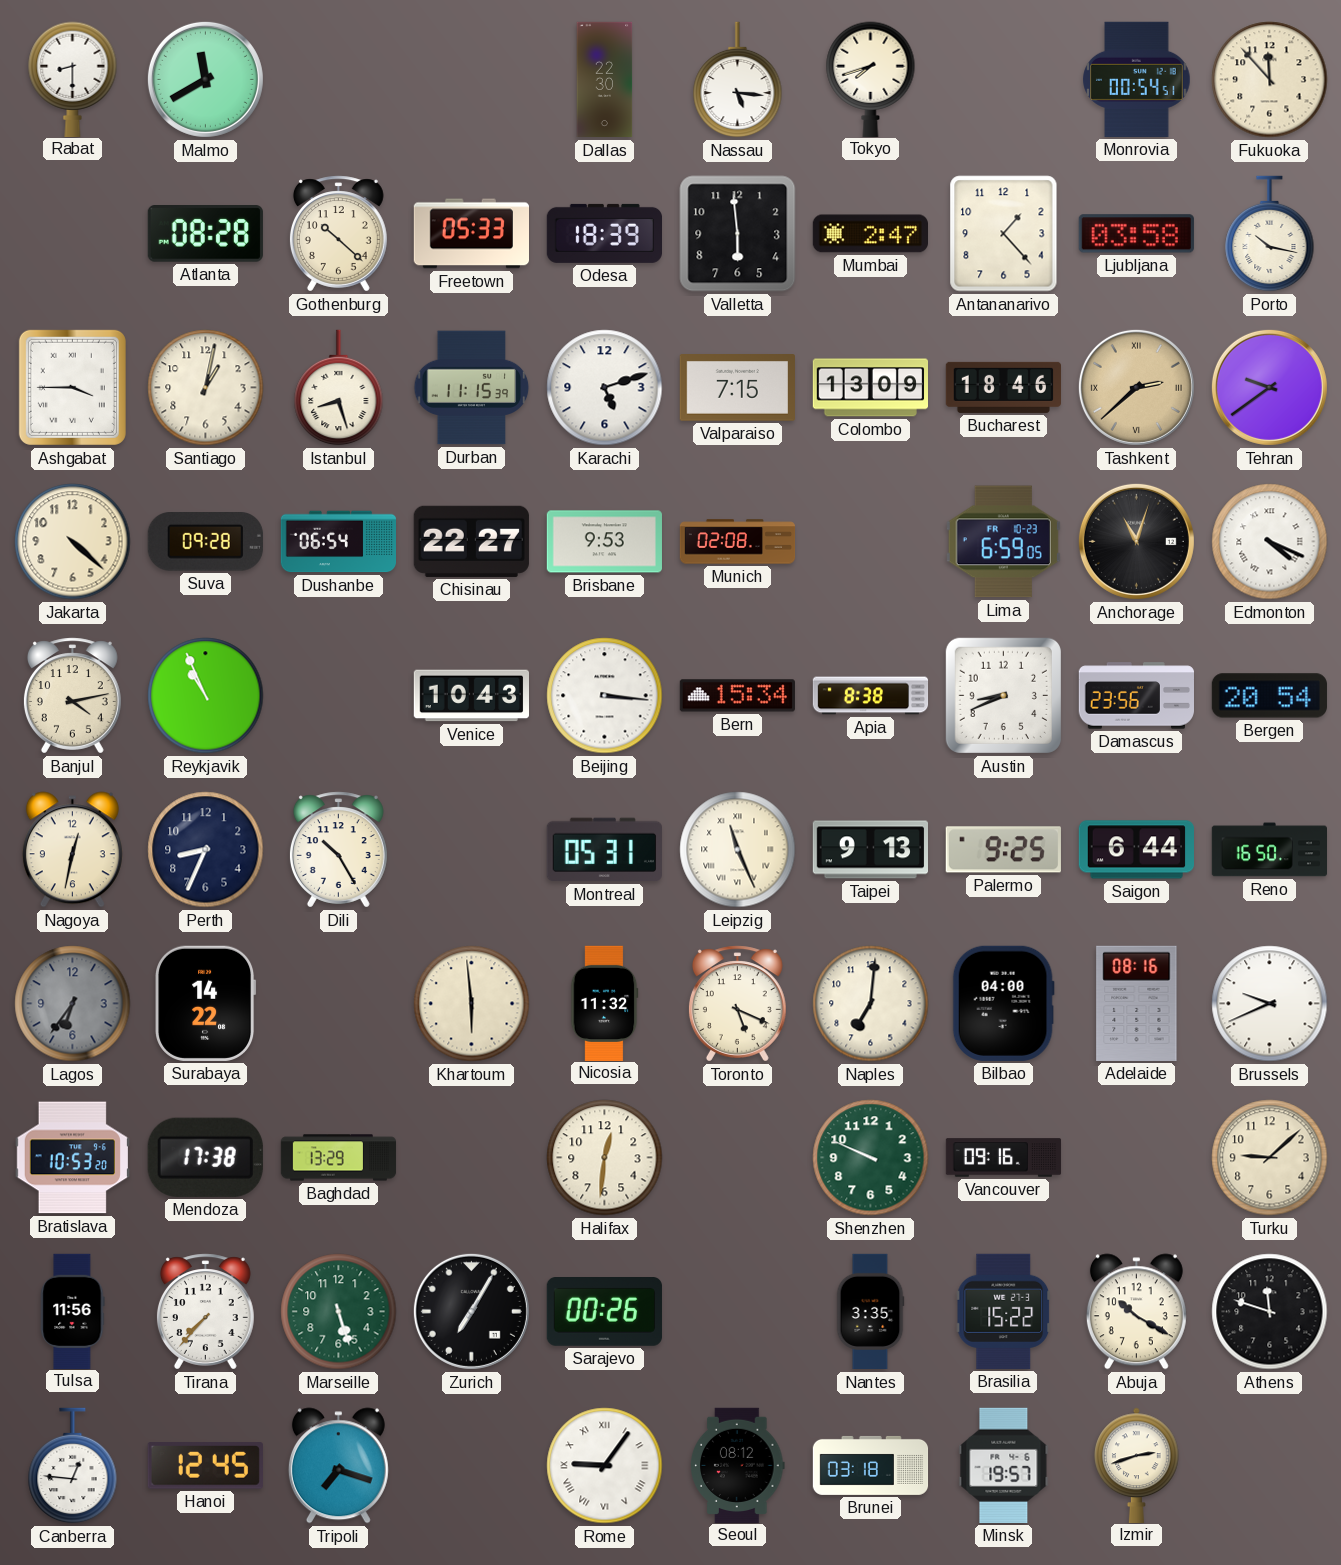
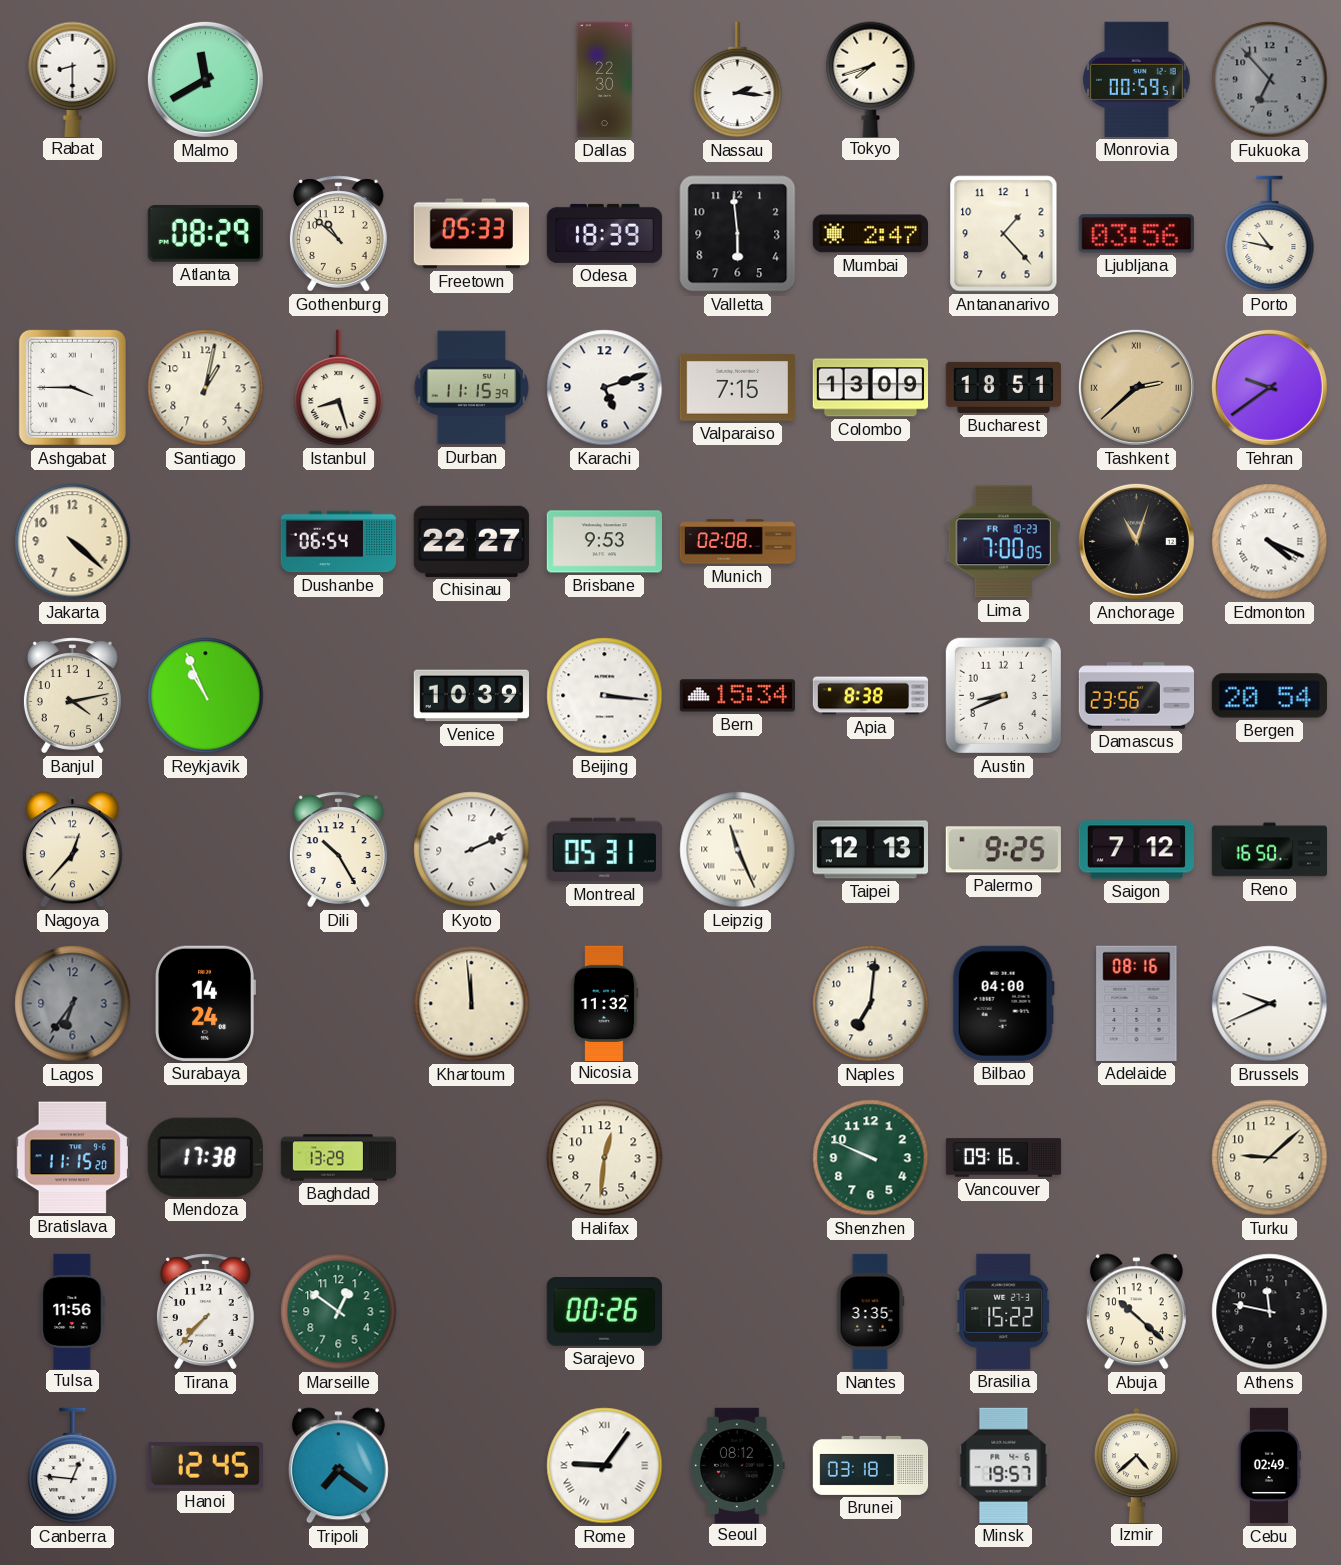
Nassau: 5:16 -> 2:16
Monrovia: 00:54 -> 00:59
Fukuoka: 11:53 -> 6:53
Fukuoka dial: cream -> grey
Atlanta: 08:28 -> 08:29
Gothenburg: 10:22 -> 10:52
Ljubljana: 03:58 -> 03:56
Porto: 10:17 -> 10:47
Bucharest: 18:46 -> 18:51
Suva: 09:28 -> none
Lima: 6:59 -> 7:00
Venice: 10:43 -> 10:39
Nagoya: 12:32 -> 12:37
Perth: 8:34 -> none
Kyoto: none -> 2:11
Taipei: 9:13 -> 12:13
Saigon: 6:44 -> 7:12
Surabaya: 14:22 -> 14:24
Khartoum: 5:59 -> 11:59
Toronto: 5:19 -> none
Bratislava: 10:53 -> 11:15
Marseille: 5:27 -> 12:51
Zurich: 7:05 -> none
Abuja: 10:20 -> 10:22
Athens: 11:48 -> 11:47
Tripoli: 7:18 -> 7:21
Izmir: 2:42 -> 4:38
Cebu: none -> 02:49
